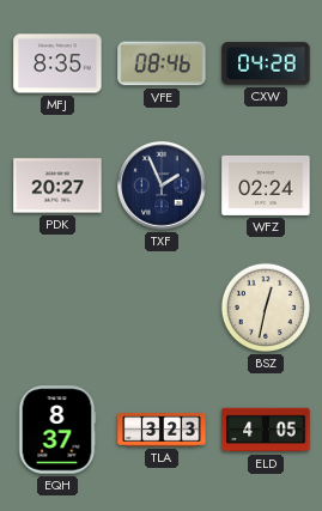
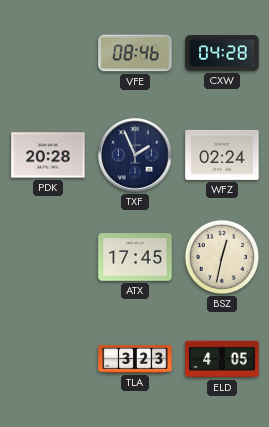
MFJ: 8:35 -> none
PDK: 20:27 -> 20:28
ATX: none -> 17:45
EQH: 8:37 -> none
